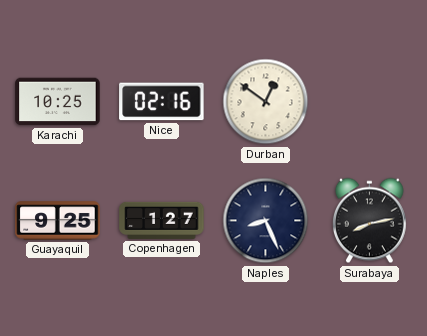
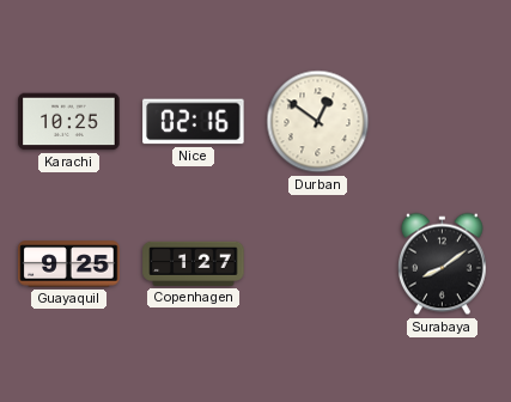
Naples: 8:26 -> none
Surabaya: 8:13 -> 8:09
